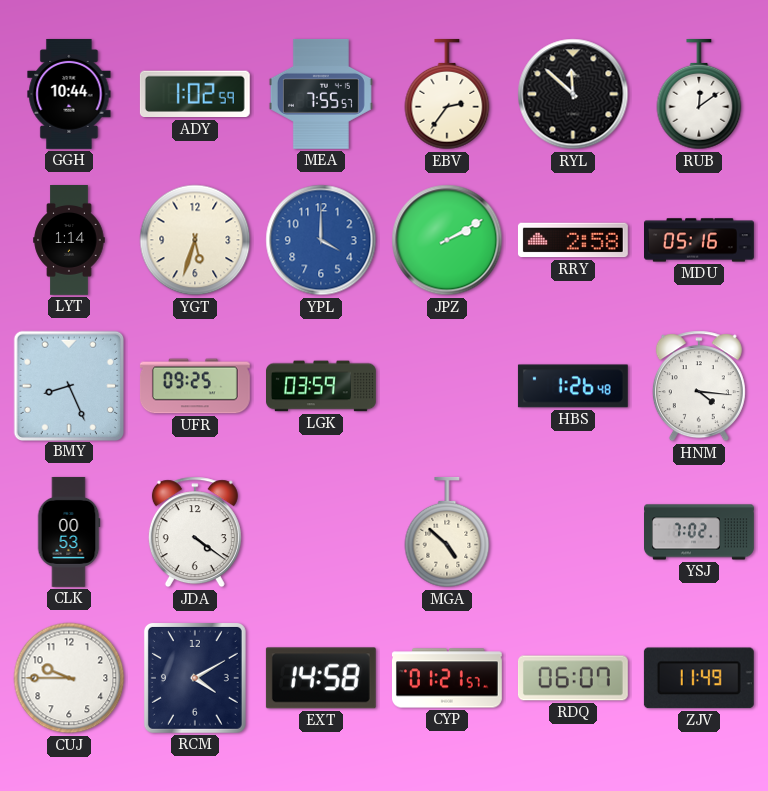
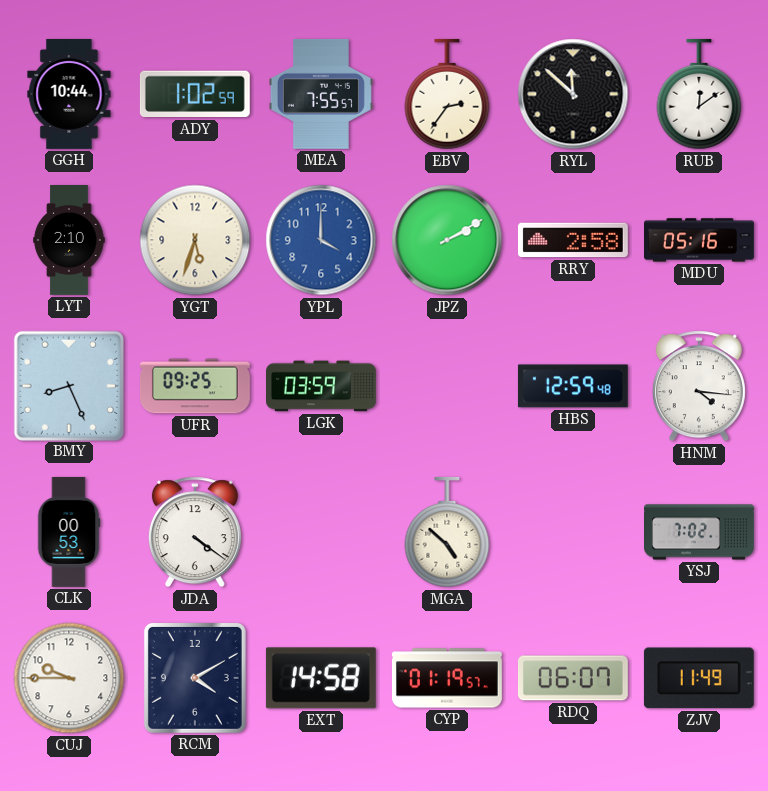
LYT: 1:14 -> 2:10
HBS: 1:26 -> 12:59
CYP: 01:21 -> 01:19
